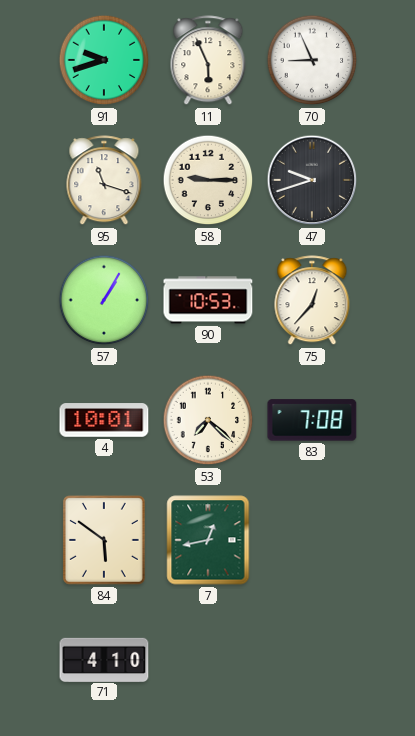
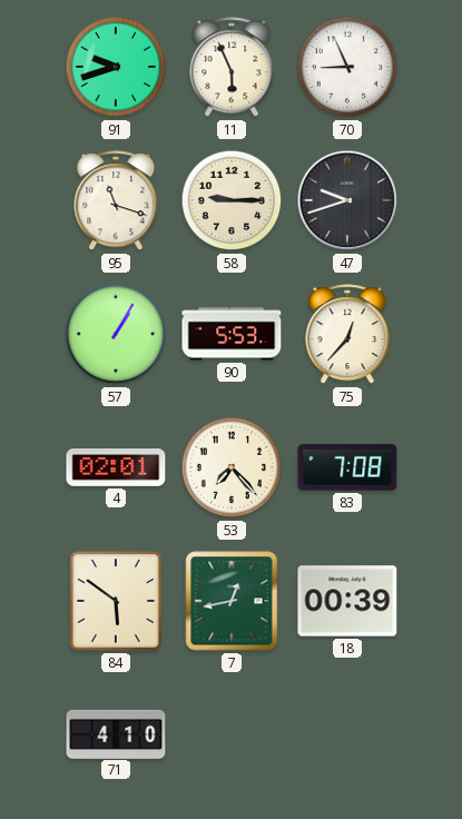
90: 10:53 -> 5:53
4: 10:01 -> 02:01
53: 7:22 -> 7:23
18: none -> 00:39
